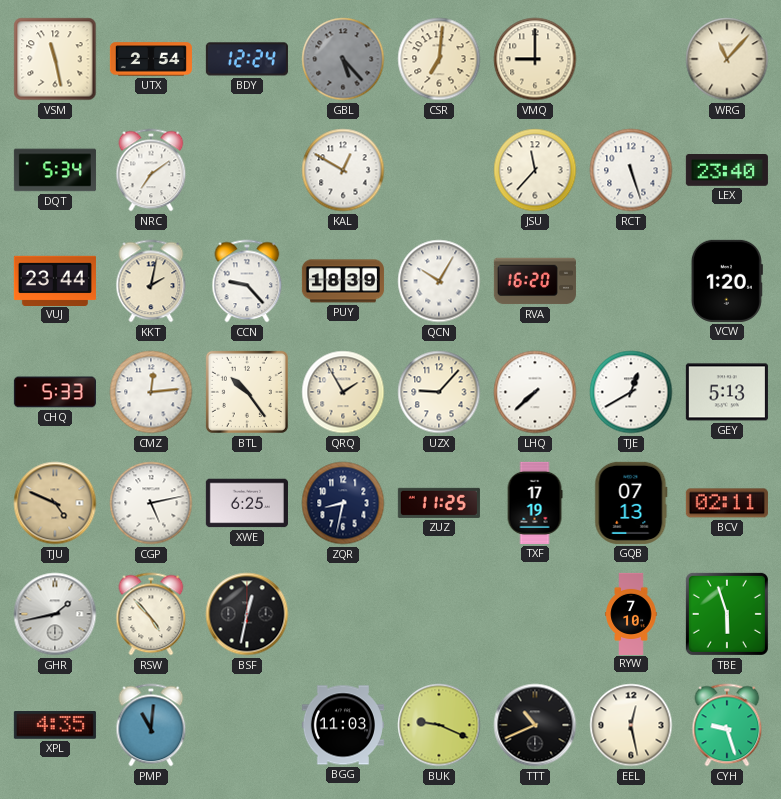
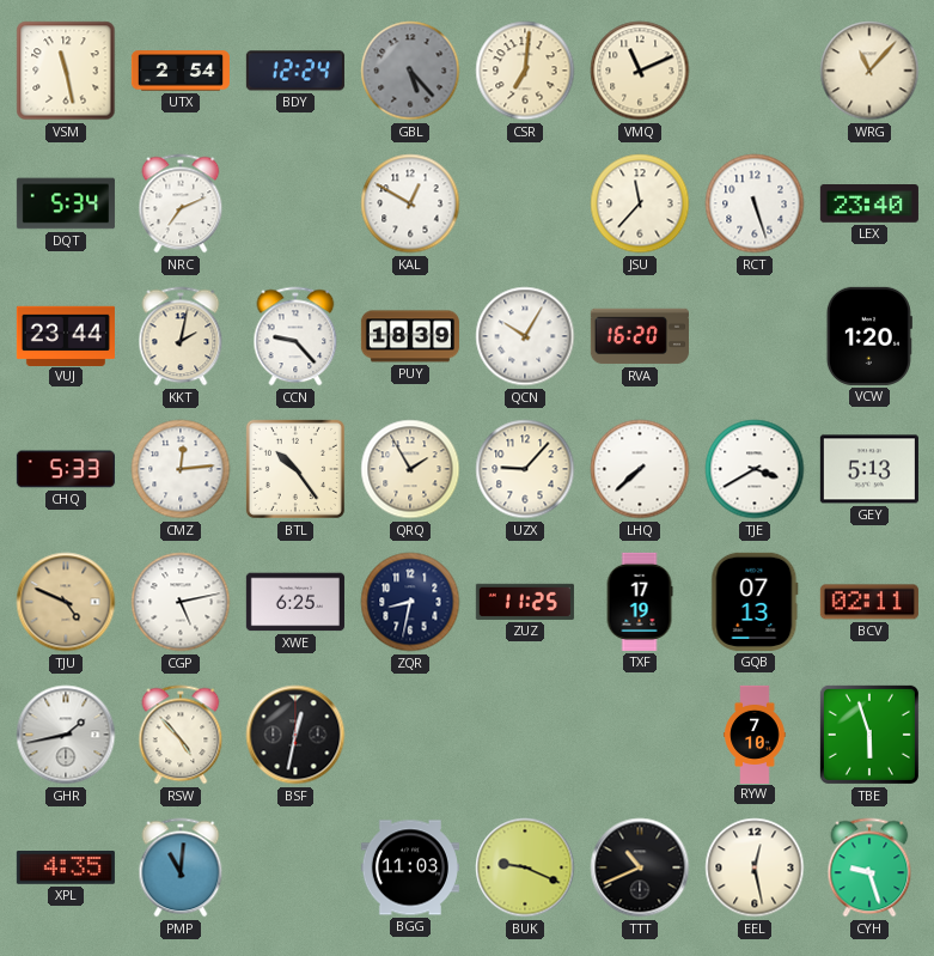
VMQ: 9:00 -> 11:11
NRC: 7:09 -> 7:11
TJE: 12:40 -> 3:40
